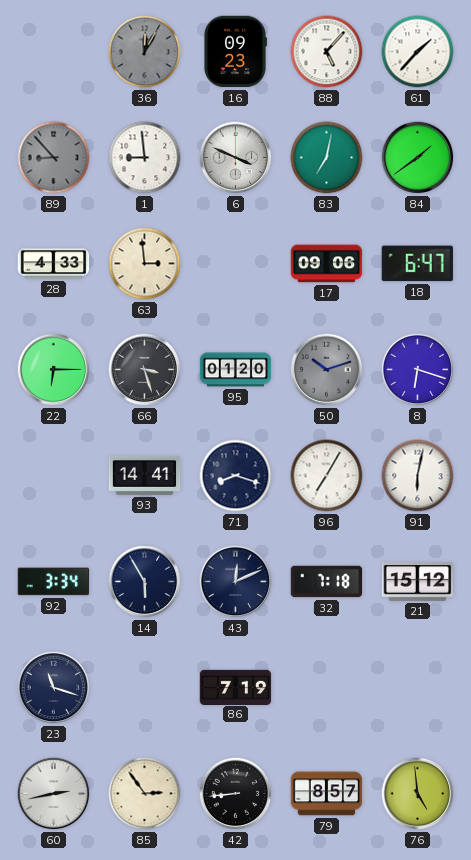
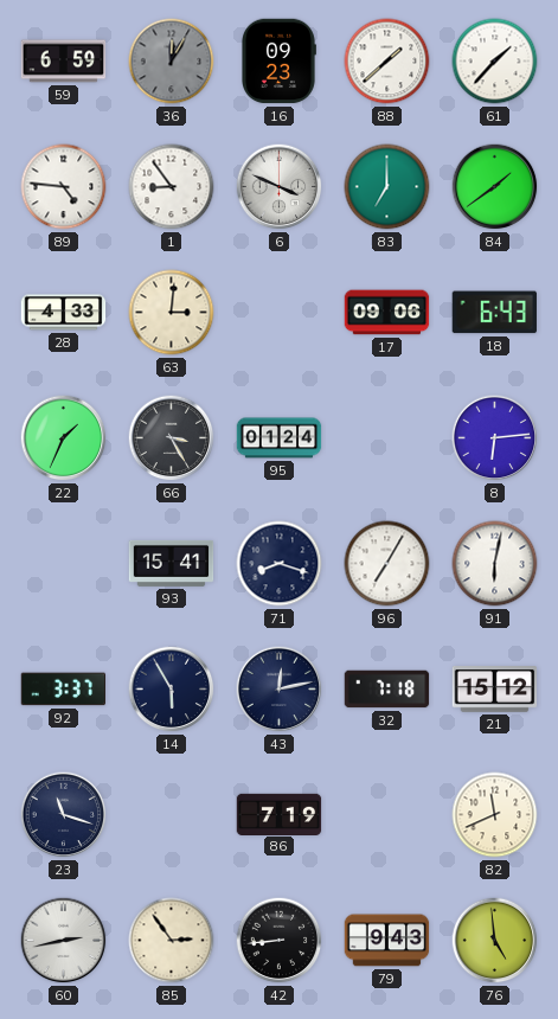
59: none -> 6:59
88: 5:07 -> 1:38
89: 8:53 -> 4:46
89 dial: grey -> white
1: 8:59 -> 8:54
83: 7:02 -> 7:00
63: 2:59 -> 3:01
18: 6:47 -> 6:43
22: 6:15 -> 1:34
66: 3:27 -> 3:25
95: 01:20 -> 01:24
50: 10:12 -> none
8: 6:18 -> 6:14
93: 14:41 -> 15:41
92: 3:34 -> 3:37
43: 12:11 -> 12:13
82: none -> 11:41
79: 8:57 -> 9:43
